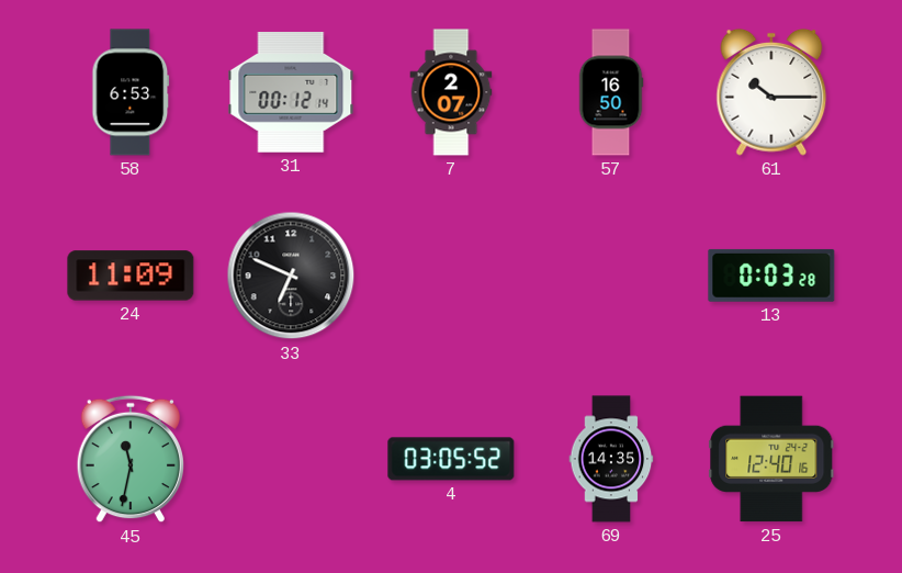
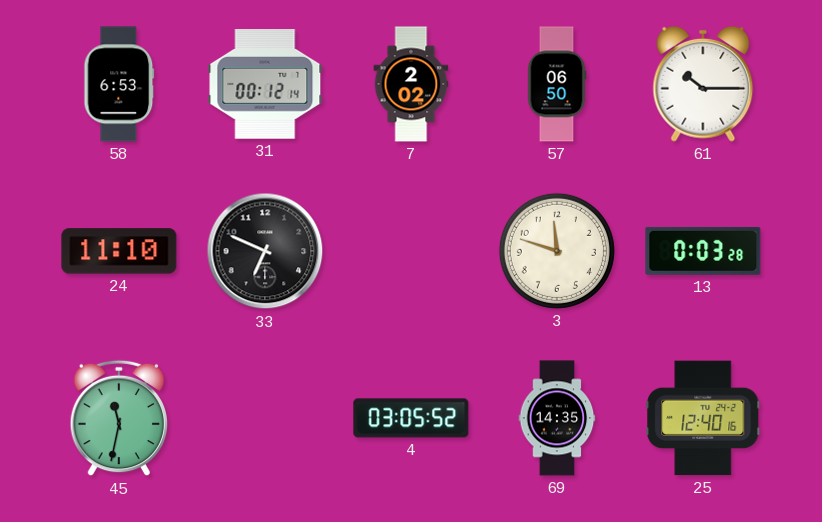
7: 2:07 -> 2:02
57: 16:50 -> 06:50
24: 11:09 -> 11:10
3: none -> 11:48
